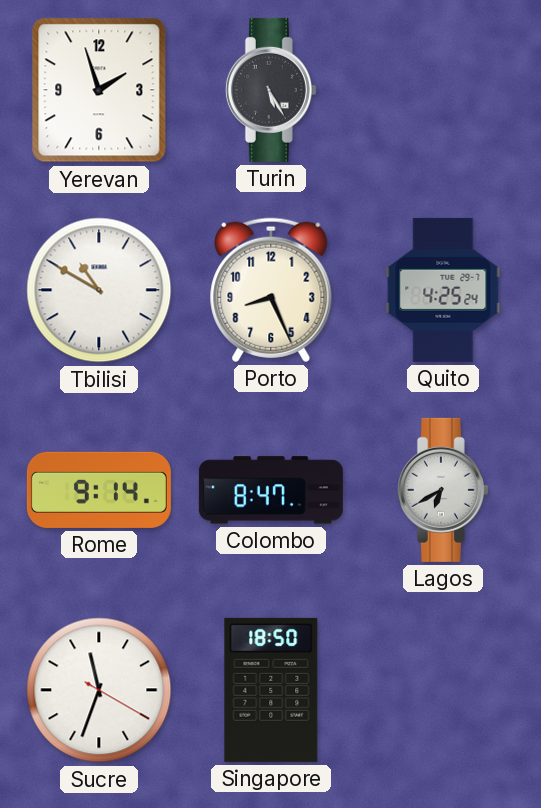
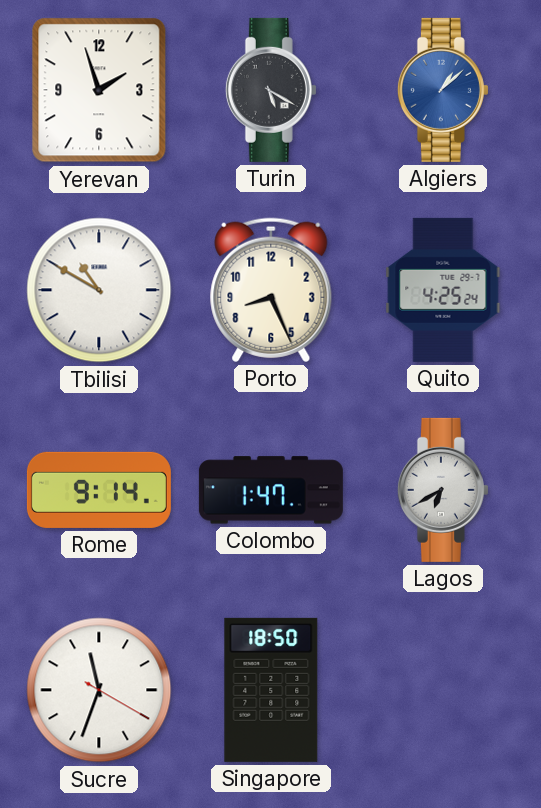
Turin: 5:25 -> 5:20
Algiers: none -> 1:08
Colombo: 8:47 -> 1:47
